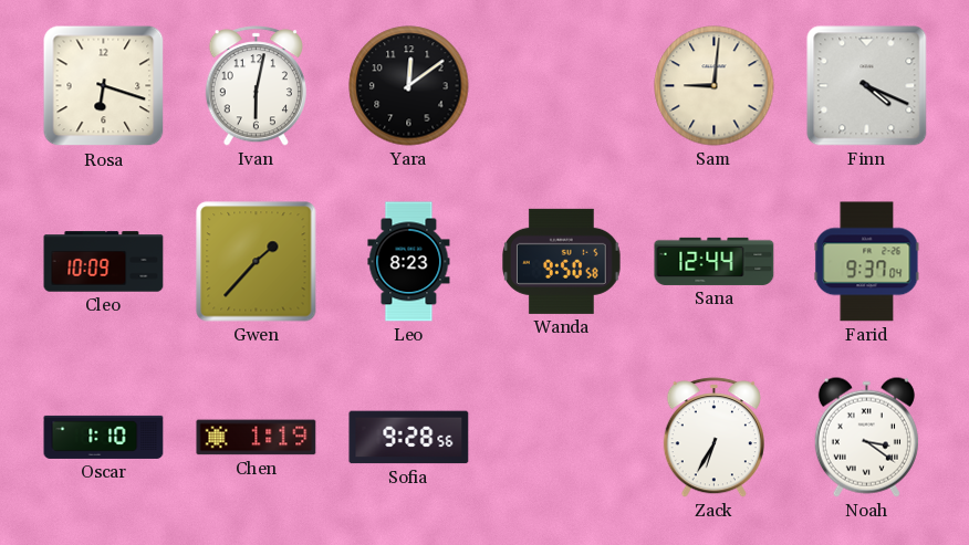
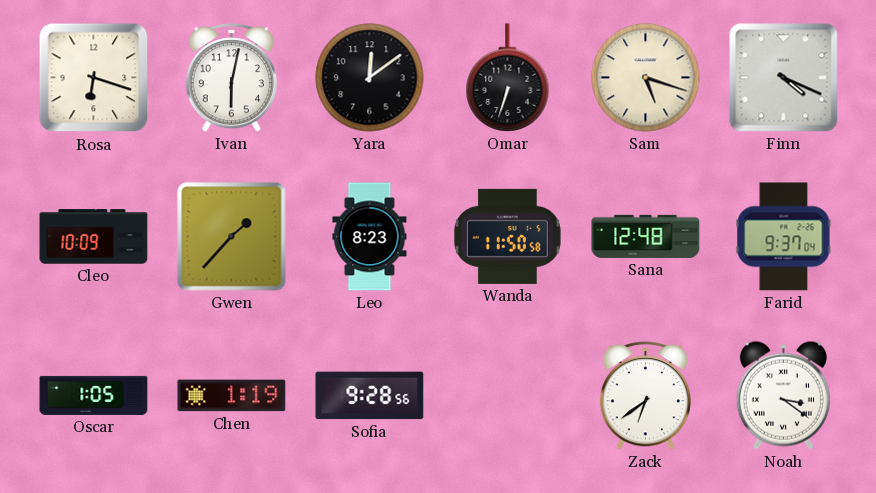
Omar: none -> 6:33
Sam: 9:01 -> 5:18
Wanda: 9:50 -> 11:50
Sana: 12:44 -> 12:48
Oscar: 1:10 -> 1:05
Zack: 6:35 -> 6:39
